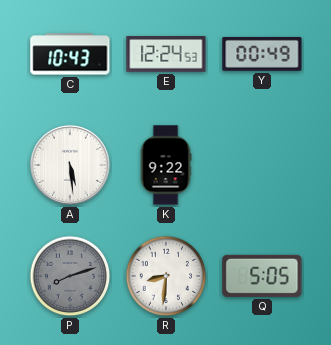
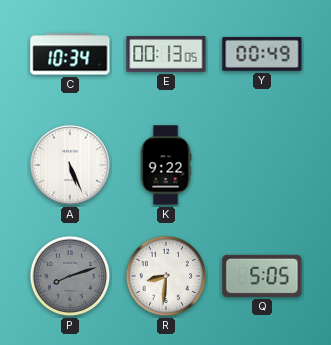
C: 10:43 -> 10:34
E: 12:24 -> 00:13
A: 5:29 -> 5:26
